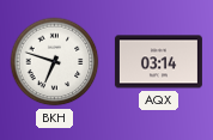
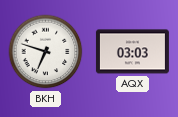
AQX: 03:14 -> 03:03
